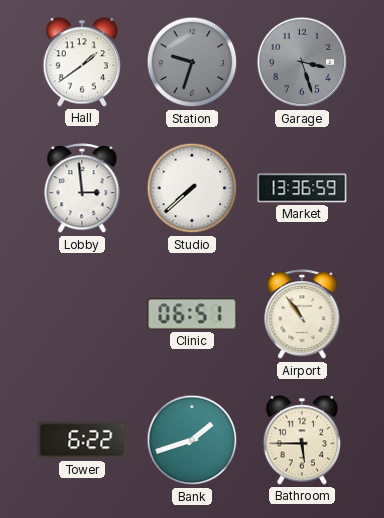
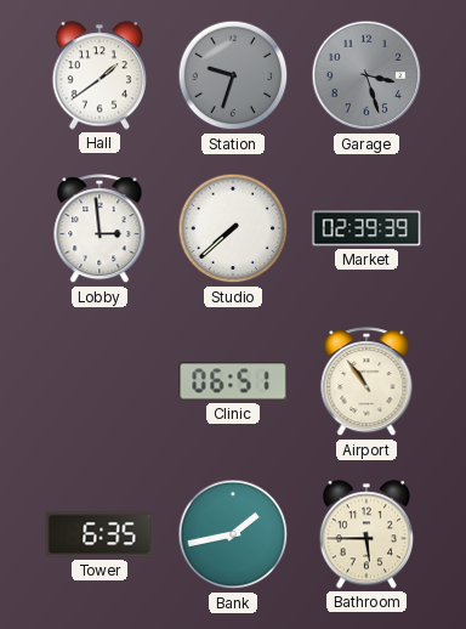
Market: 13:36 -> 02:39
Tower: 6:22 -> 6:35
Bank: 1:42 -> 1:43
